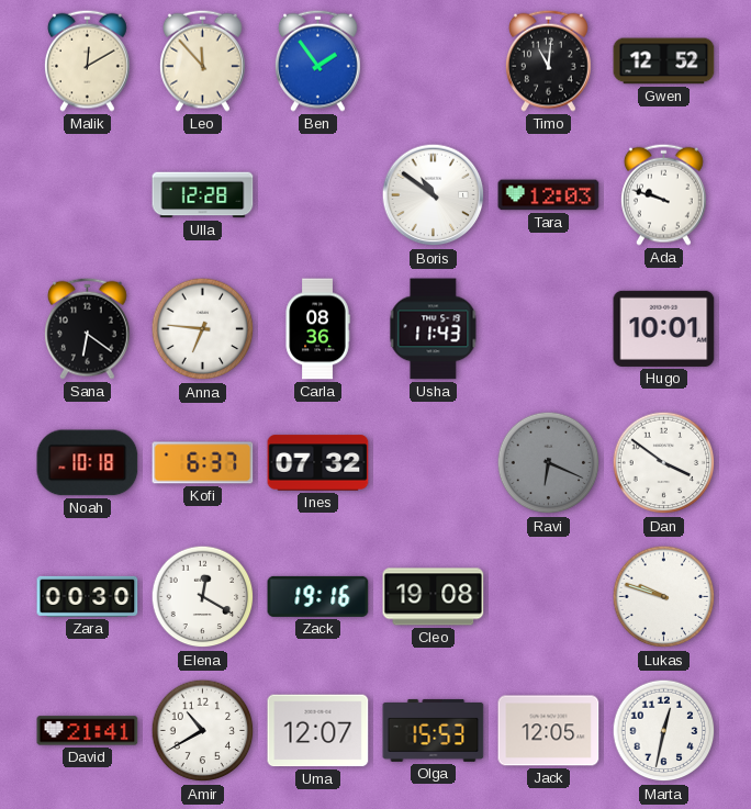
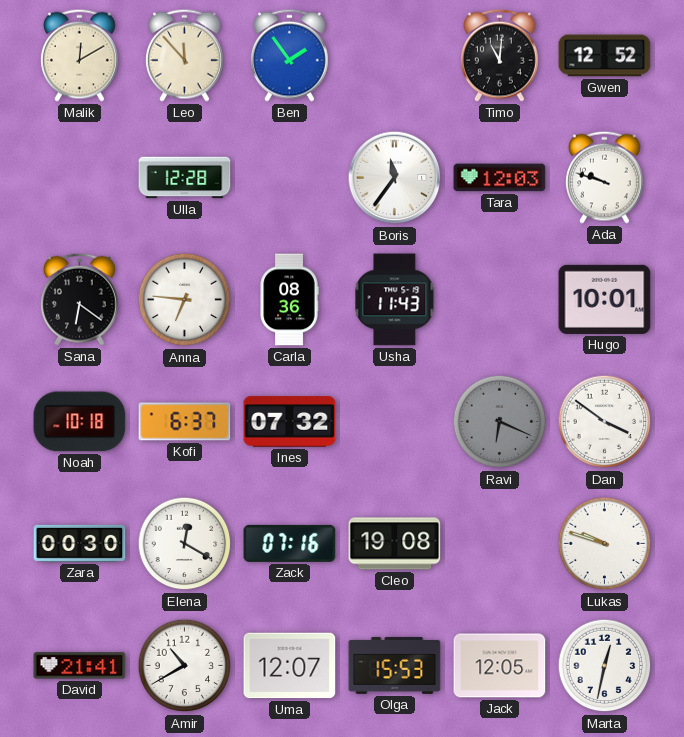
Boris: 10:51 -> 11:36
Zack: 19:16 -> 07:16
